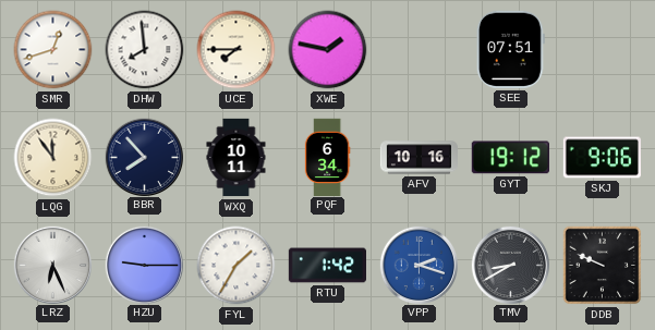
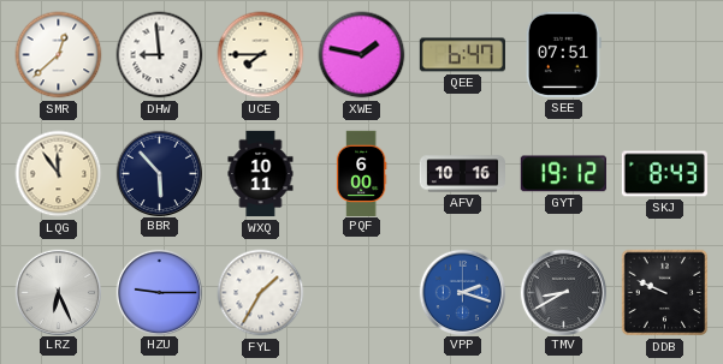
SMR: 12:42 -> 12:38
DHW: 7:59 -> 8:59
QEE: none -> 6:47
BBR: 7:53 -> 5:53
PQF: 6:34 -> 6:00
SKJ: 9:06 -> 8:43
RTU: 1:42 -> none
